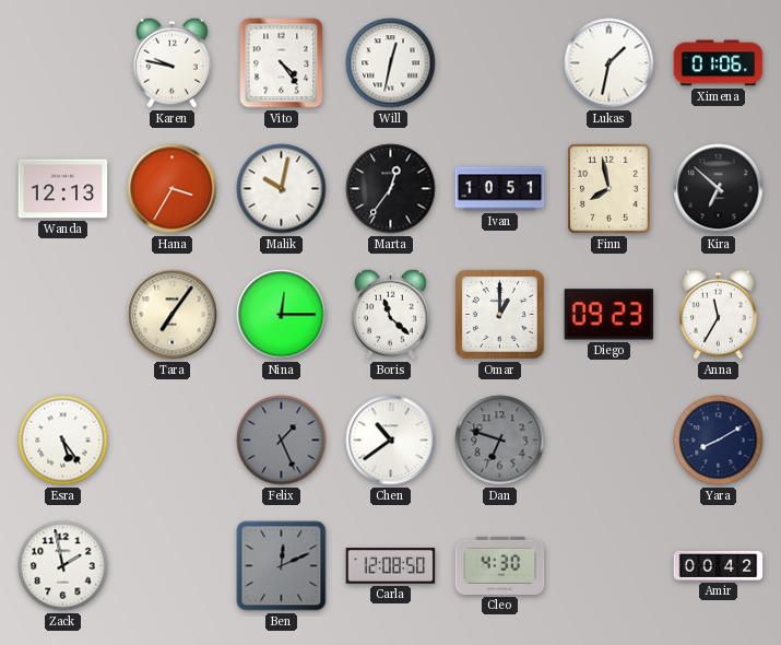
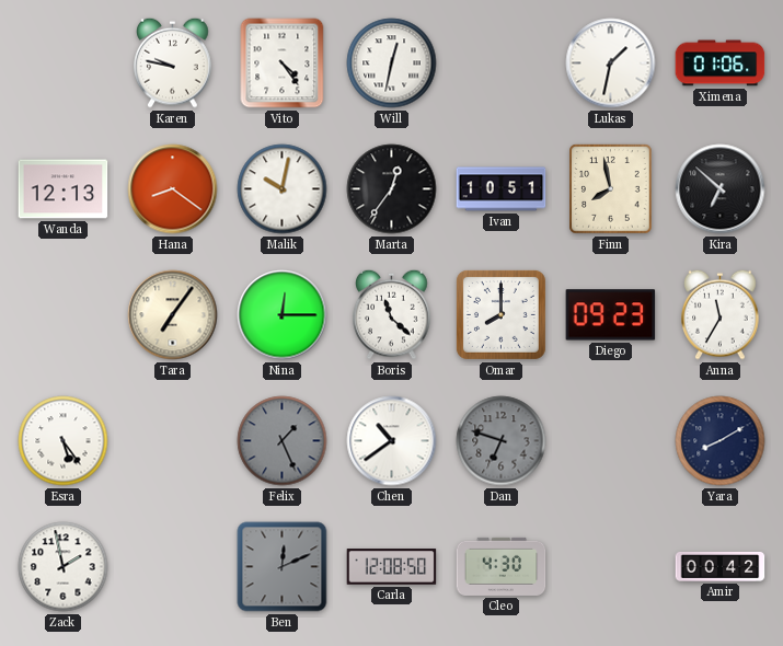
Hana: 3:35 -> 8:21
Omar: 1:00 -> 8:00
